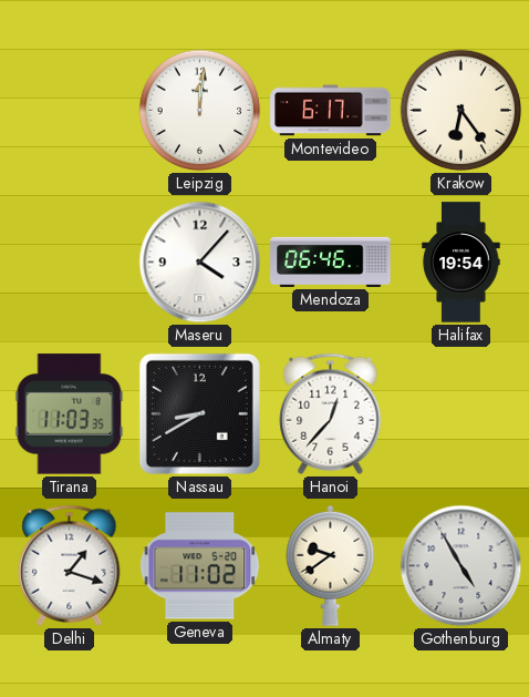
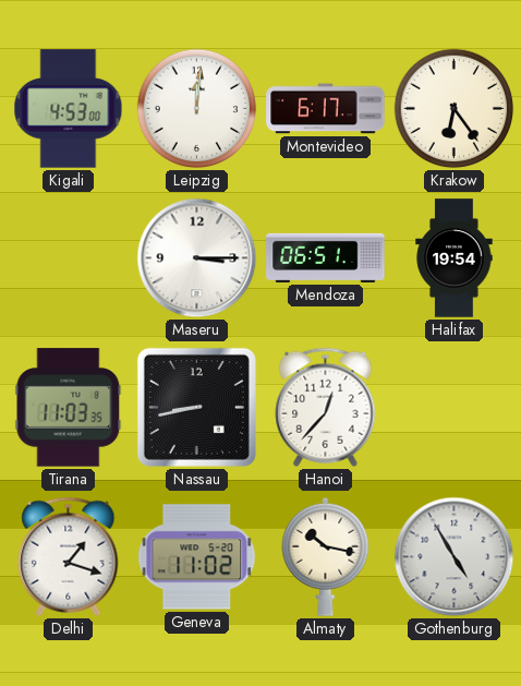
Kigali: none -> 4:53
Maseru: 4:07 -> 3:15
Mendoza: 06:46 -> 06:51
Nassau: 8:40 -> 8:43
Almaty: 9:39 -> 10:17
